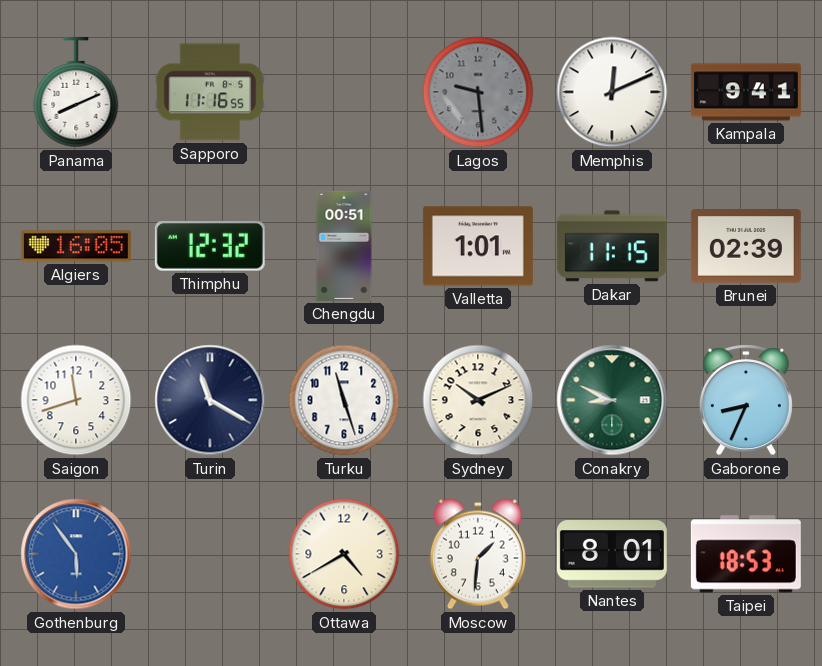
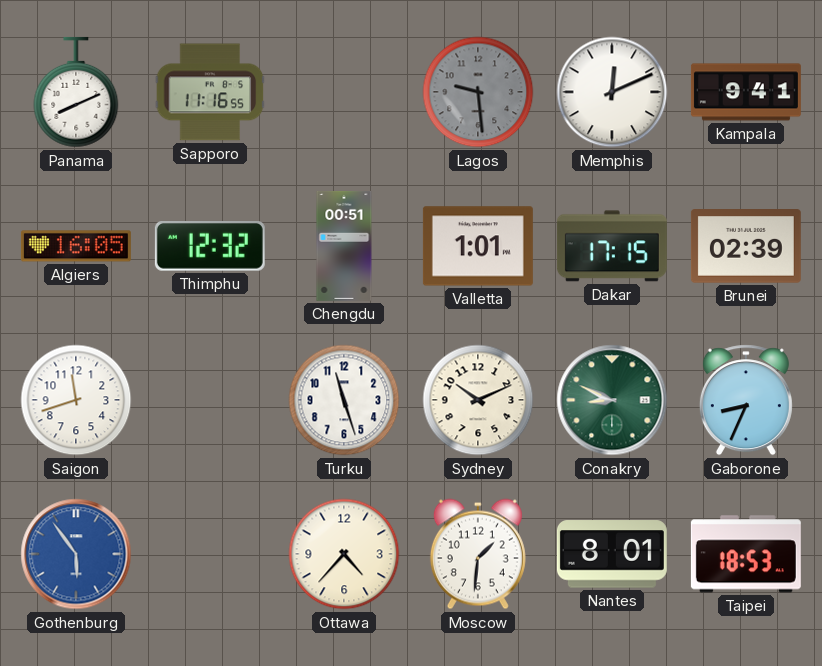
Dakar: 11:15 -> 17:15
Turin: 11:20 -> none
Ottawa: 4:40 -> 4:37
